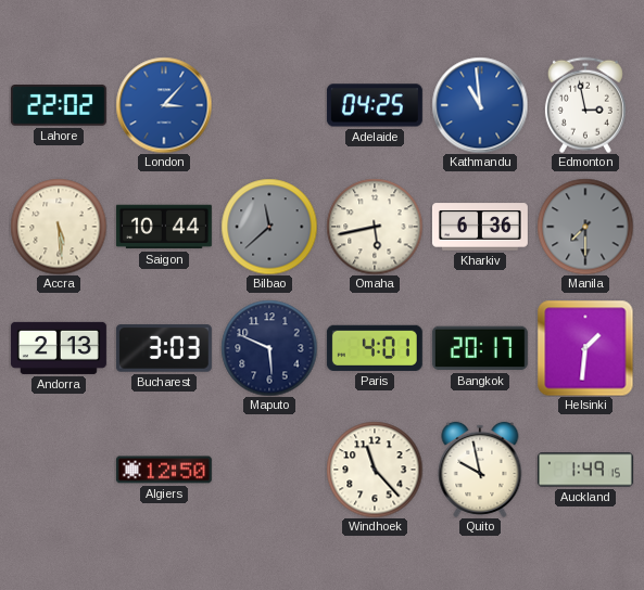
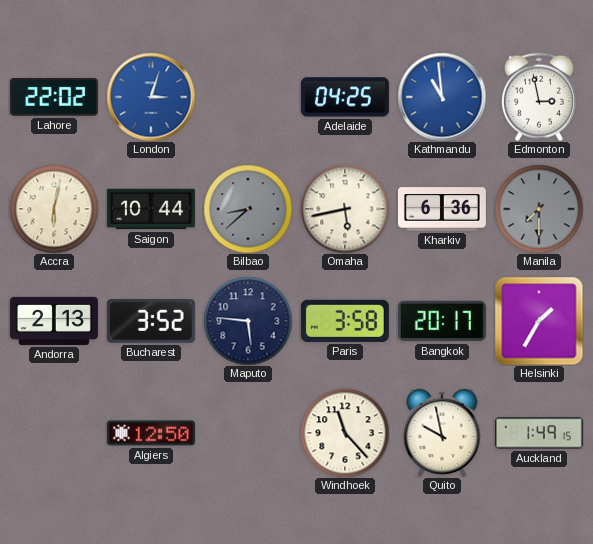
London: 3:07 -> 3:03
Accra: 5:29 -> 6:02
Bilbao: 11:38 -> 8:38
Bucharest: 3:03 -> 3:52
Maputo: 5:49 -> 5:46
Paris: 4:01 -> 3:58
Helsinki: 1:31 -> 1:35
